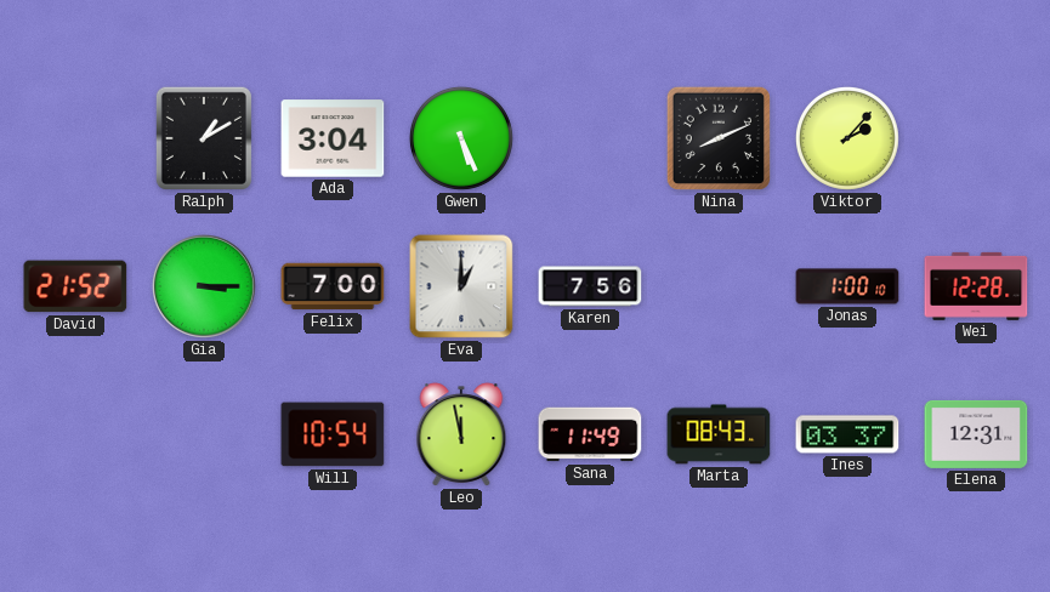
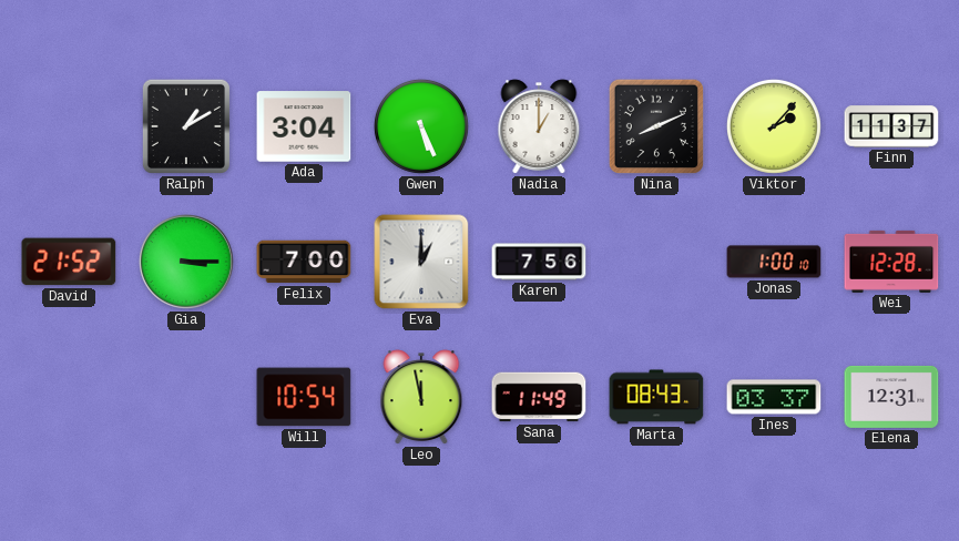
Nadia: none -> 1:00
Finn: none -> 11:37
